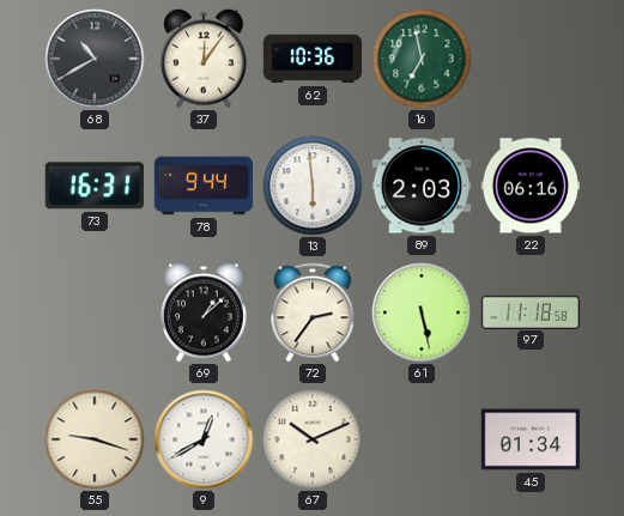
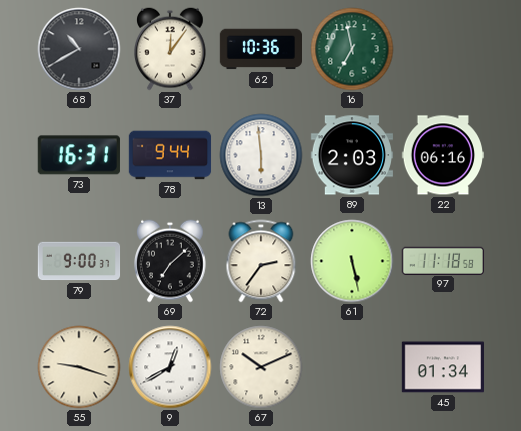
79: none -> 9:00
69: 1:08 -> 7:08
